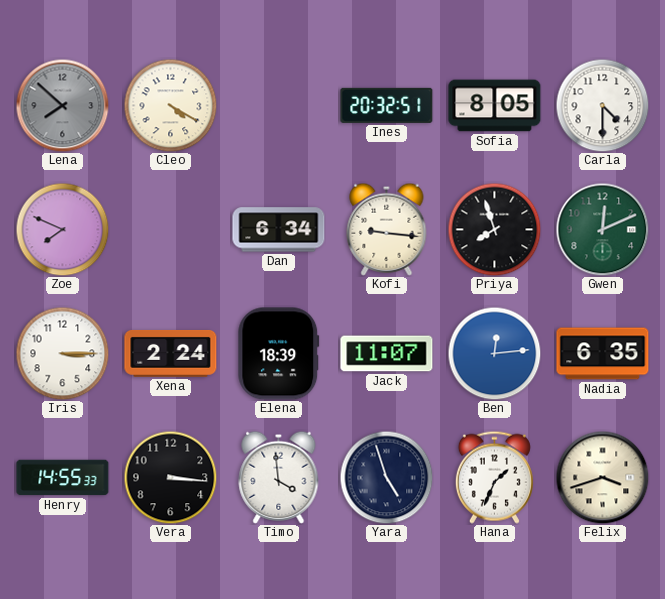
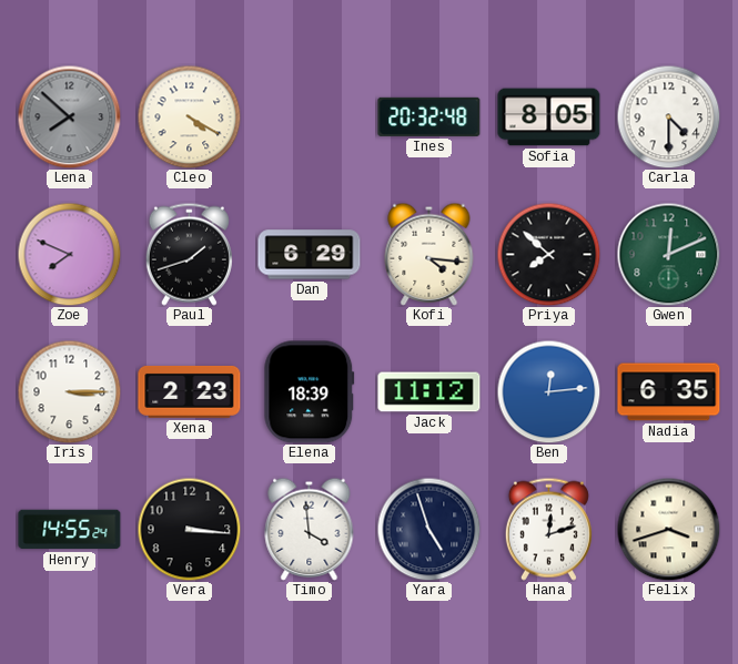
Ines: 20:32:51 -> 20:32:48
Paul: none -> 1:42
Dan: 6:34 -> 6:29
Kofi: 9:16 -> 4:16
Priya: 7:57 -> 7:52
Xena: 2:24 -> 2:23
Jack: 11:07 -> 11:12
Henry: 14:55:33 -> 14:55:24
Hana: 1:34 -> 12:12
